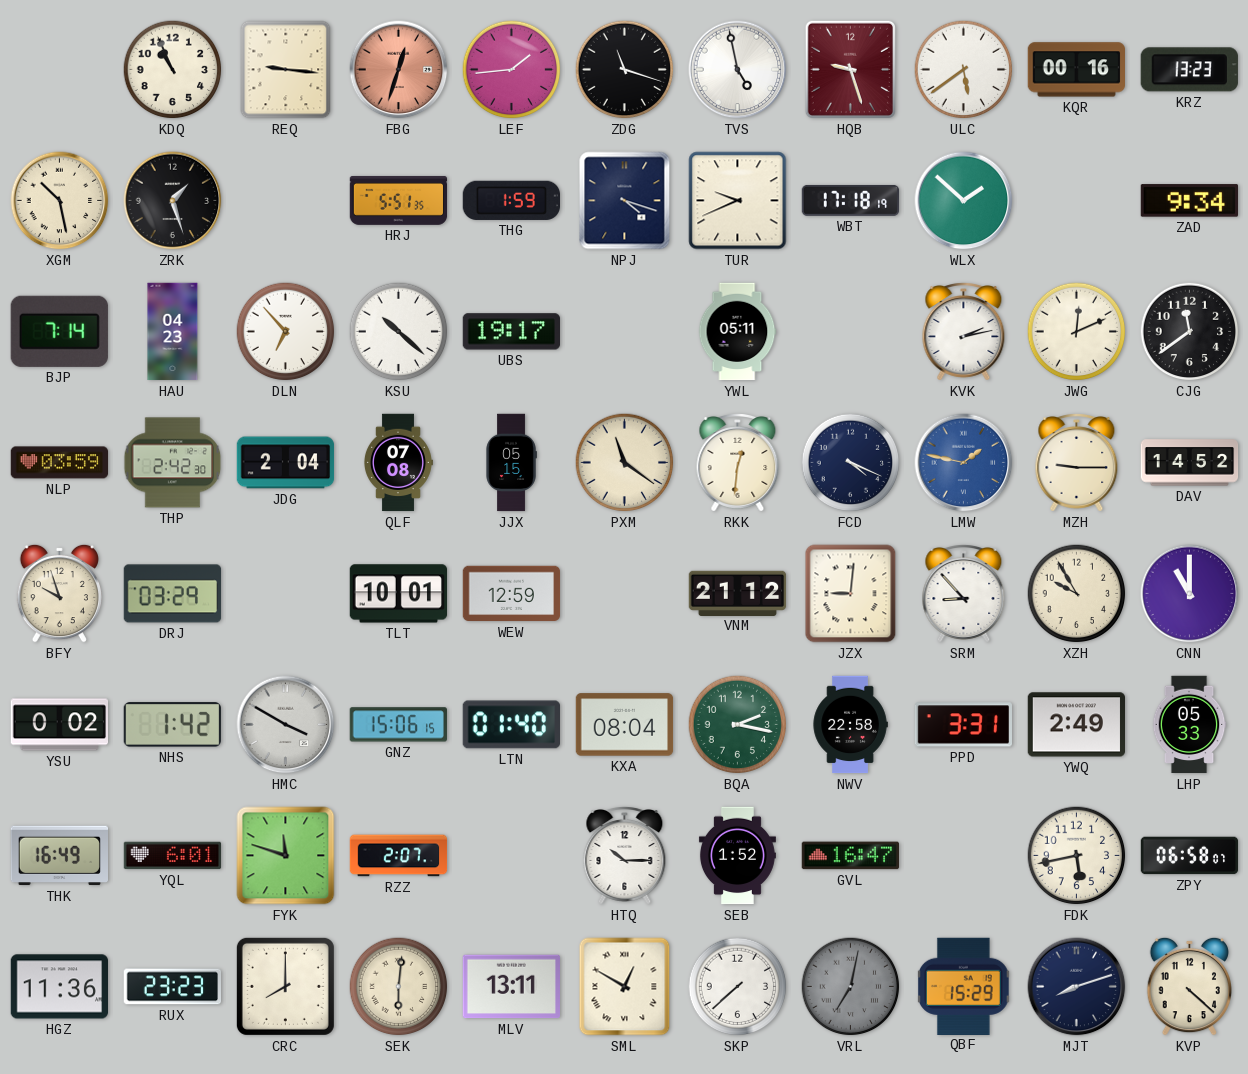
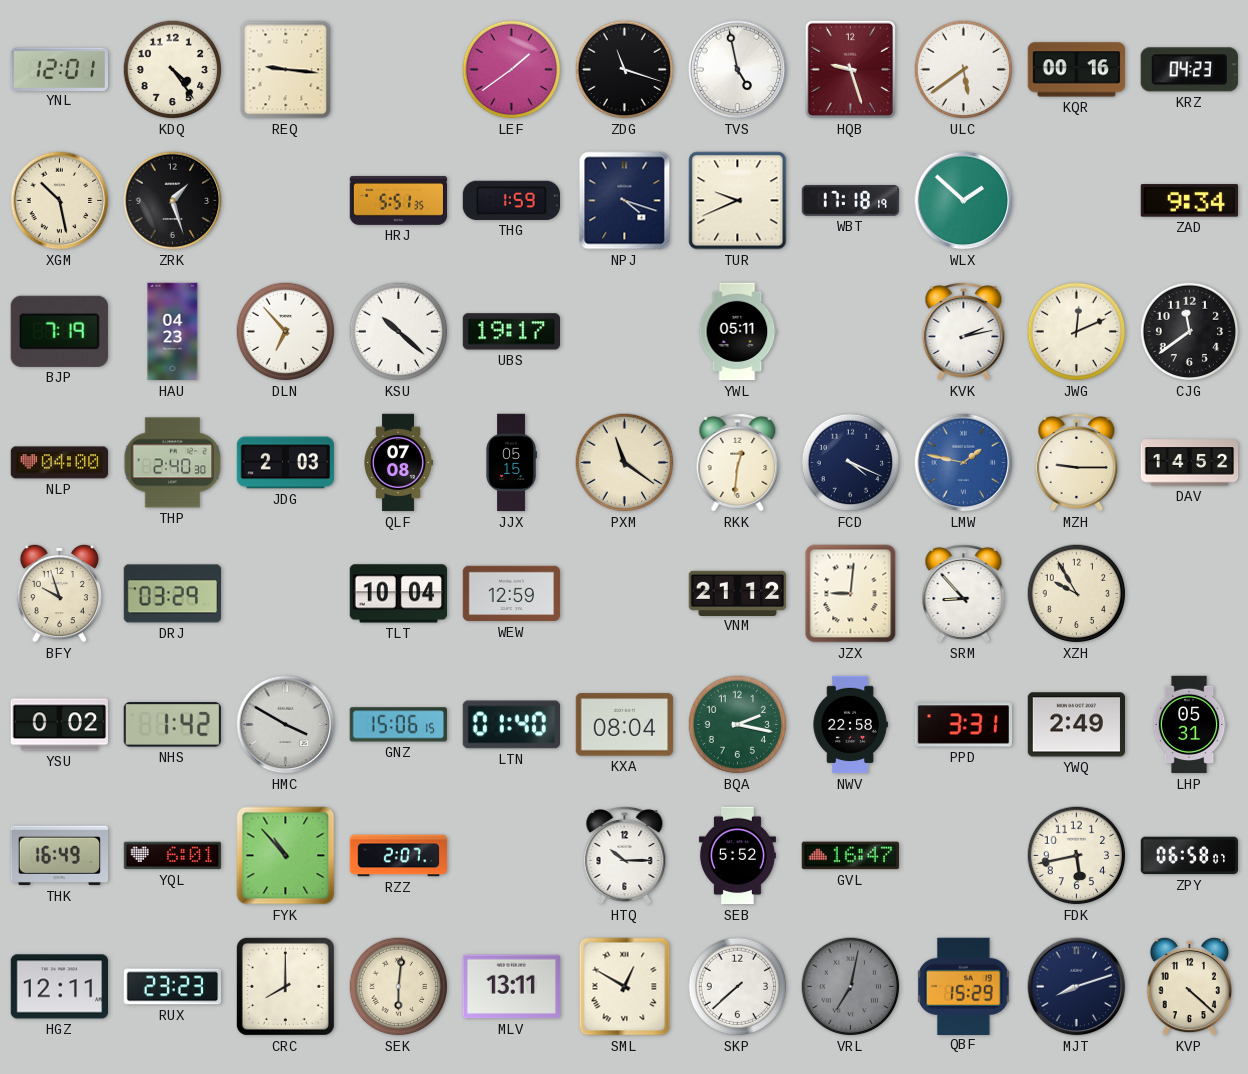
YNL: none -> 12:01
KDQ: 10:56 -> 4:24
FBG: 12:33 -> none
LEF: 1:44 -> 1:39
KRZ: 13:23 -> 04:23
BJP: 7:14 -> 7:19
NLP: 03:59 -> 04:00
THP: 2:42 -> 2:40
JDG: 2:04 -> 2:03
TLT: 10:01 -> 10:04
CNN: 11:00 -> none
LHP: 05:33 -> 05:31
FYK: 11:48 -> 10:53
SEB: 1:52 -> 5:52
HGZ: 11:36 -> 12:11
